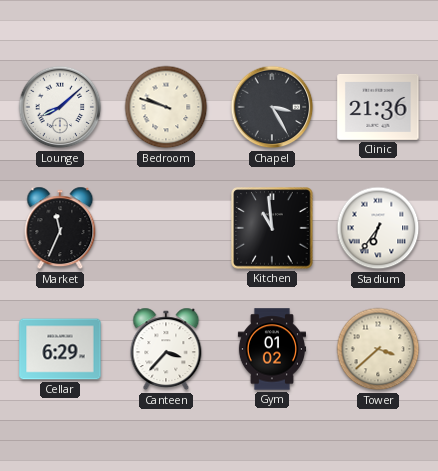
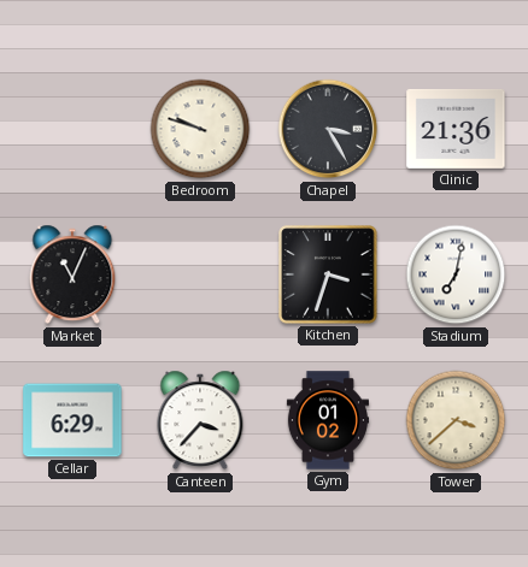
Lounge: 8:08 -> none
Market: 11:34 -> 11:04
Kitchen: 10:59 -> 3:33
Stadium: 6:36 -> 7:02
